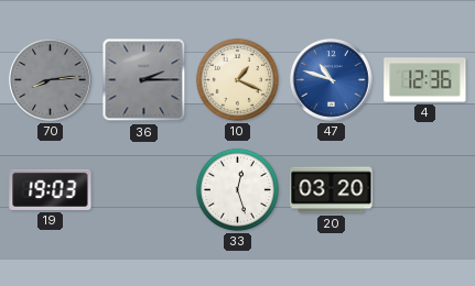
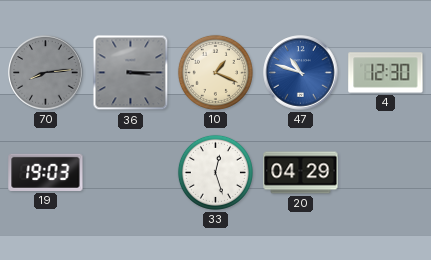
36: 2:15 -> 3:15
4: 12:36 -> 12:30
20: 03:20 -> 04:29
